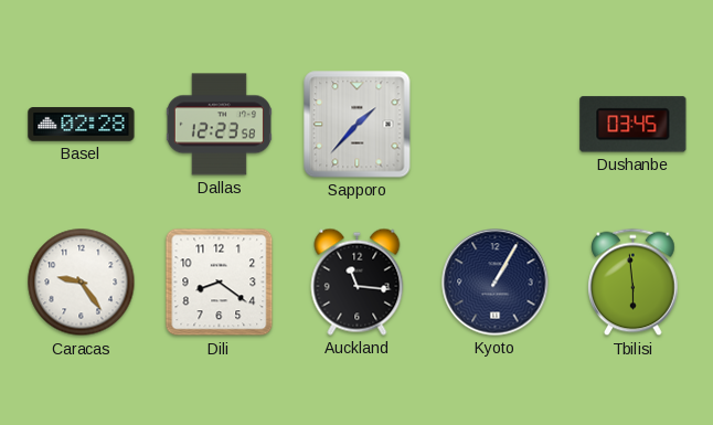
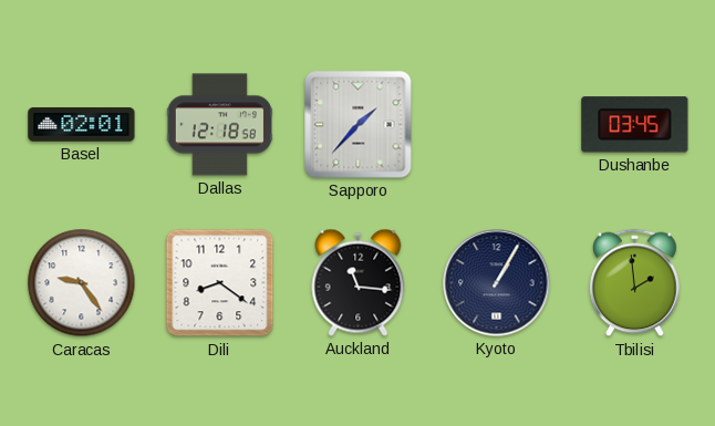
Basel: 02:28 -> 02:01
Dallas: 12:23 -> 12:18
Tbilisi: 5:59 -> 1:59
